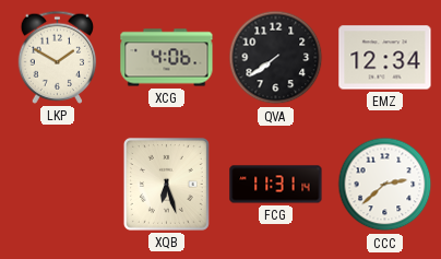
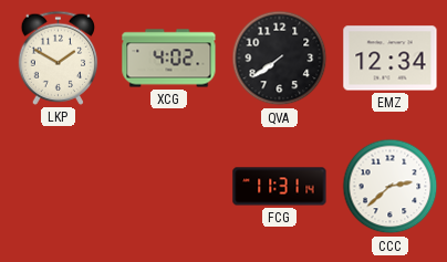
XCG: 4:06 -> 4:02
XQB: 6:27 -> none
